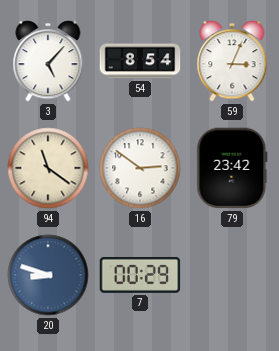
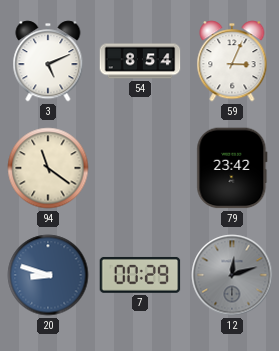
3: 5:07 -> 5:11
16: 2:51 -> none
12: none -> 12:12
